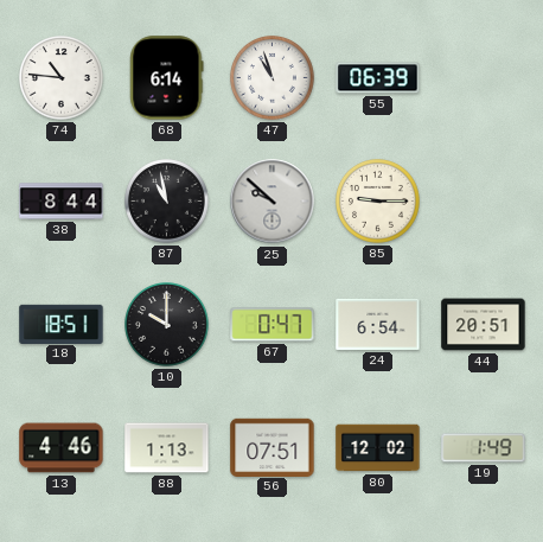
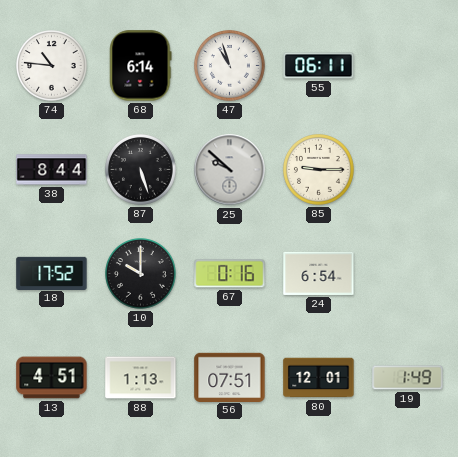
55: 06:39 -> 06:11
87: 10:58 -> 5:27
18: 18:51 -> 17:52
67: 0:47 -> 0:16
44: 20:51 -> none
13: 4:46 -> 4:51
80: 12:02 -> 12:01
